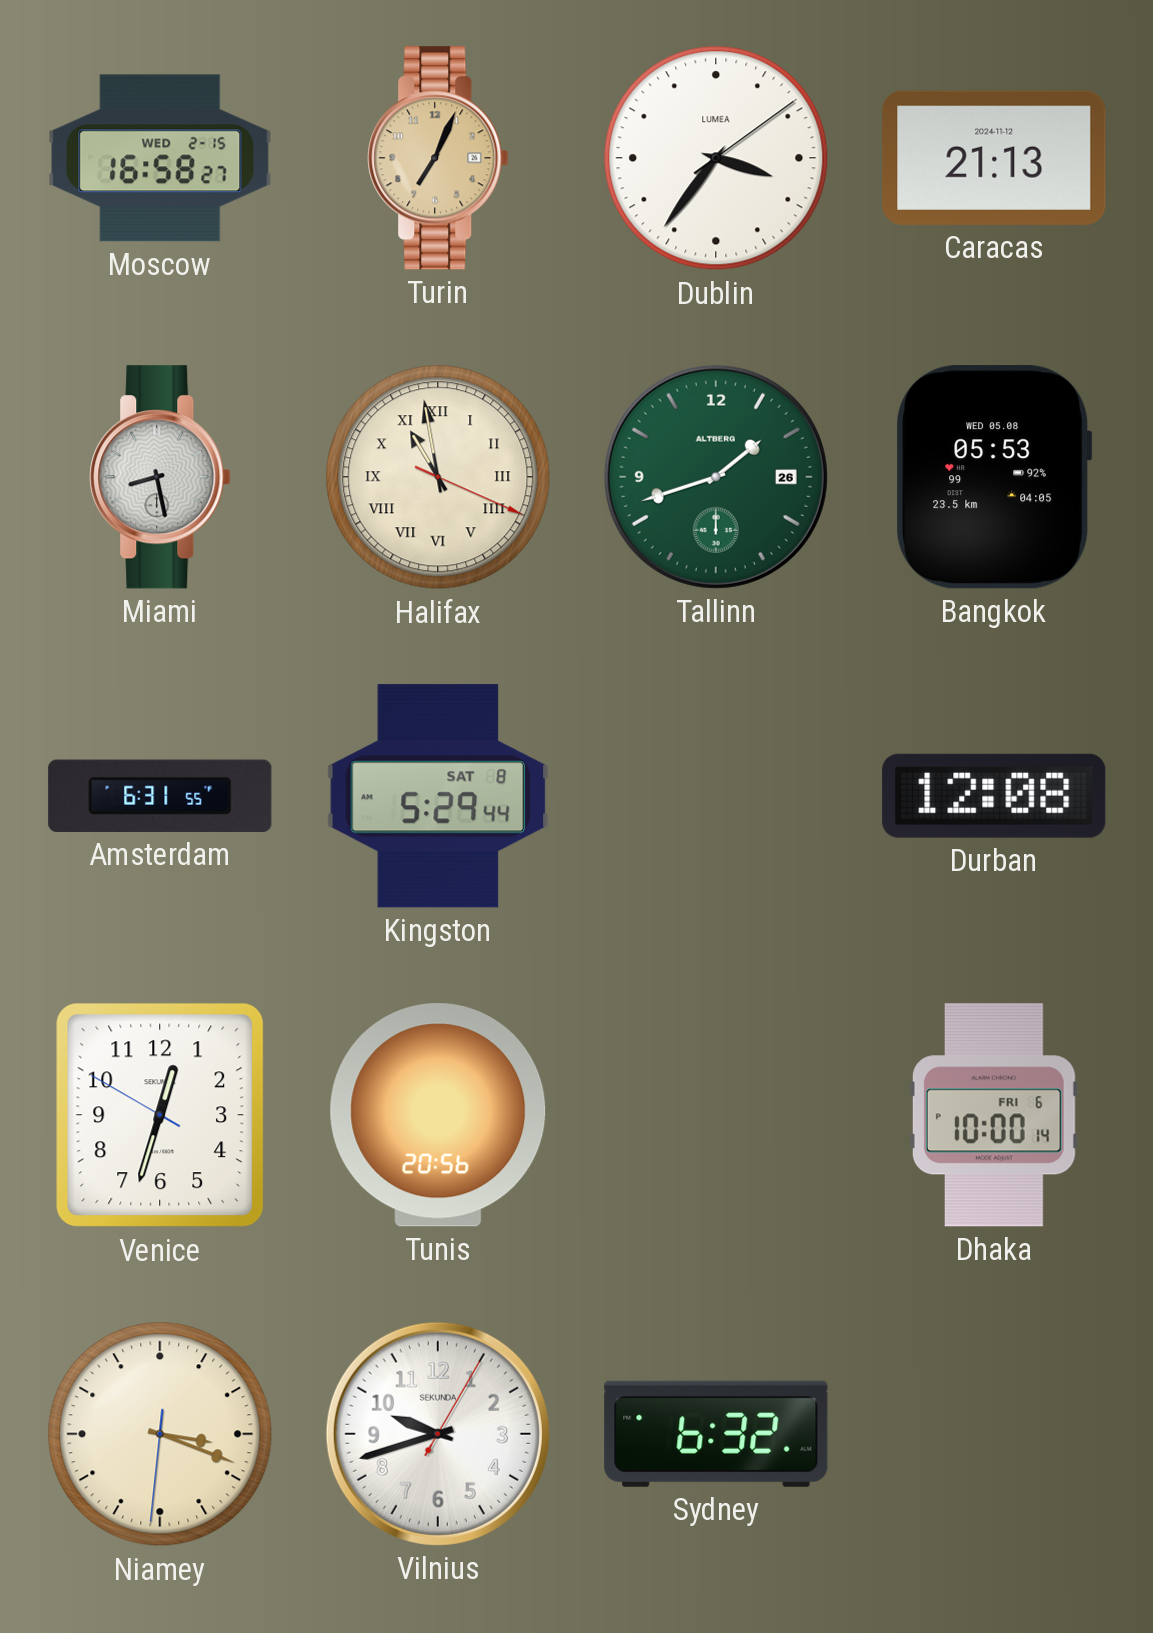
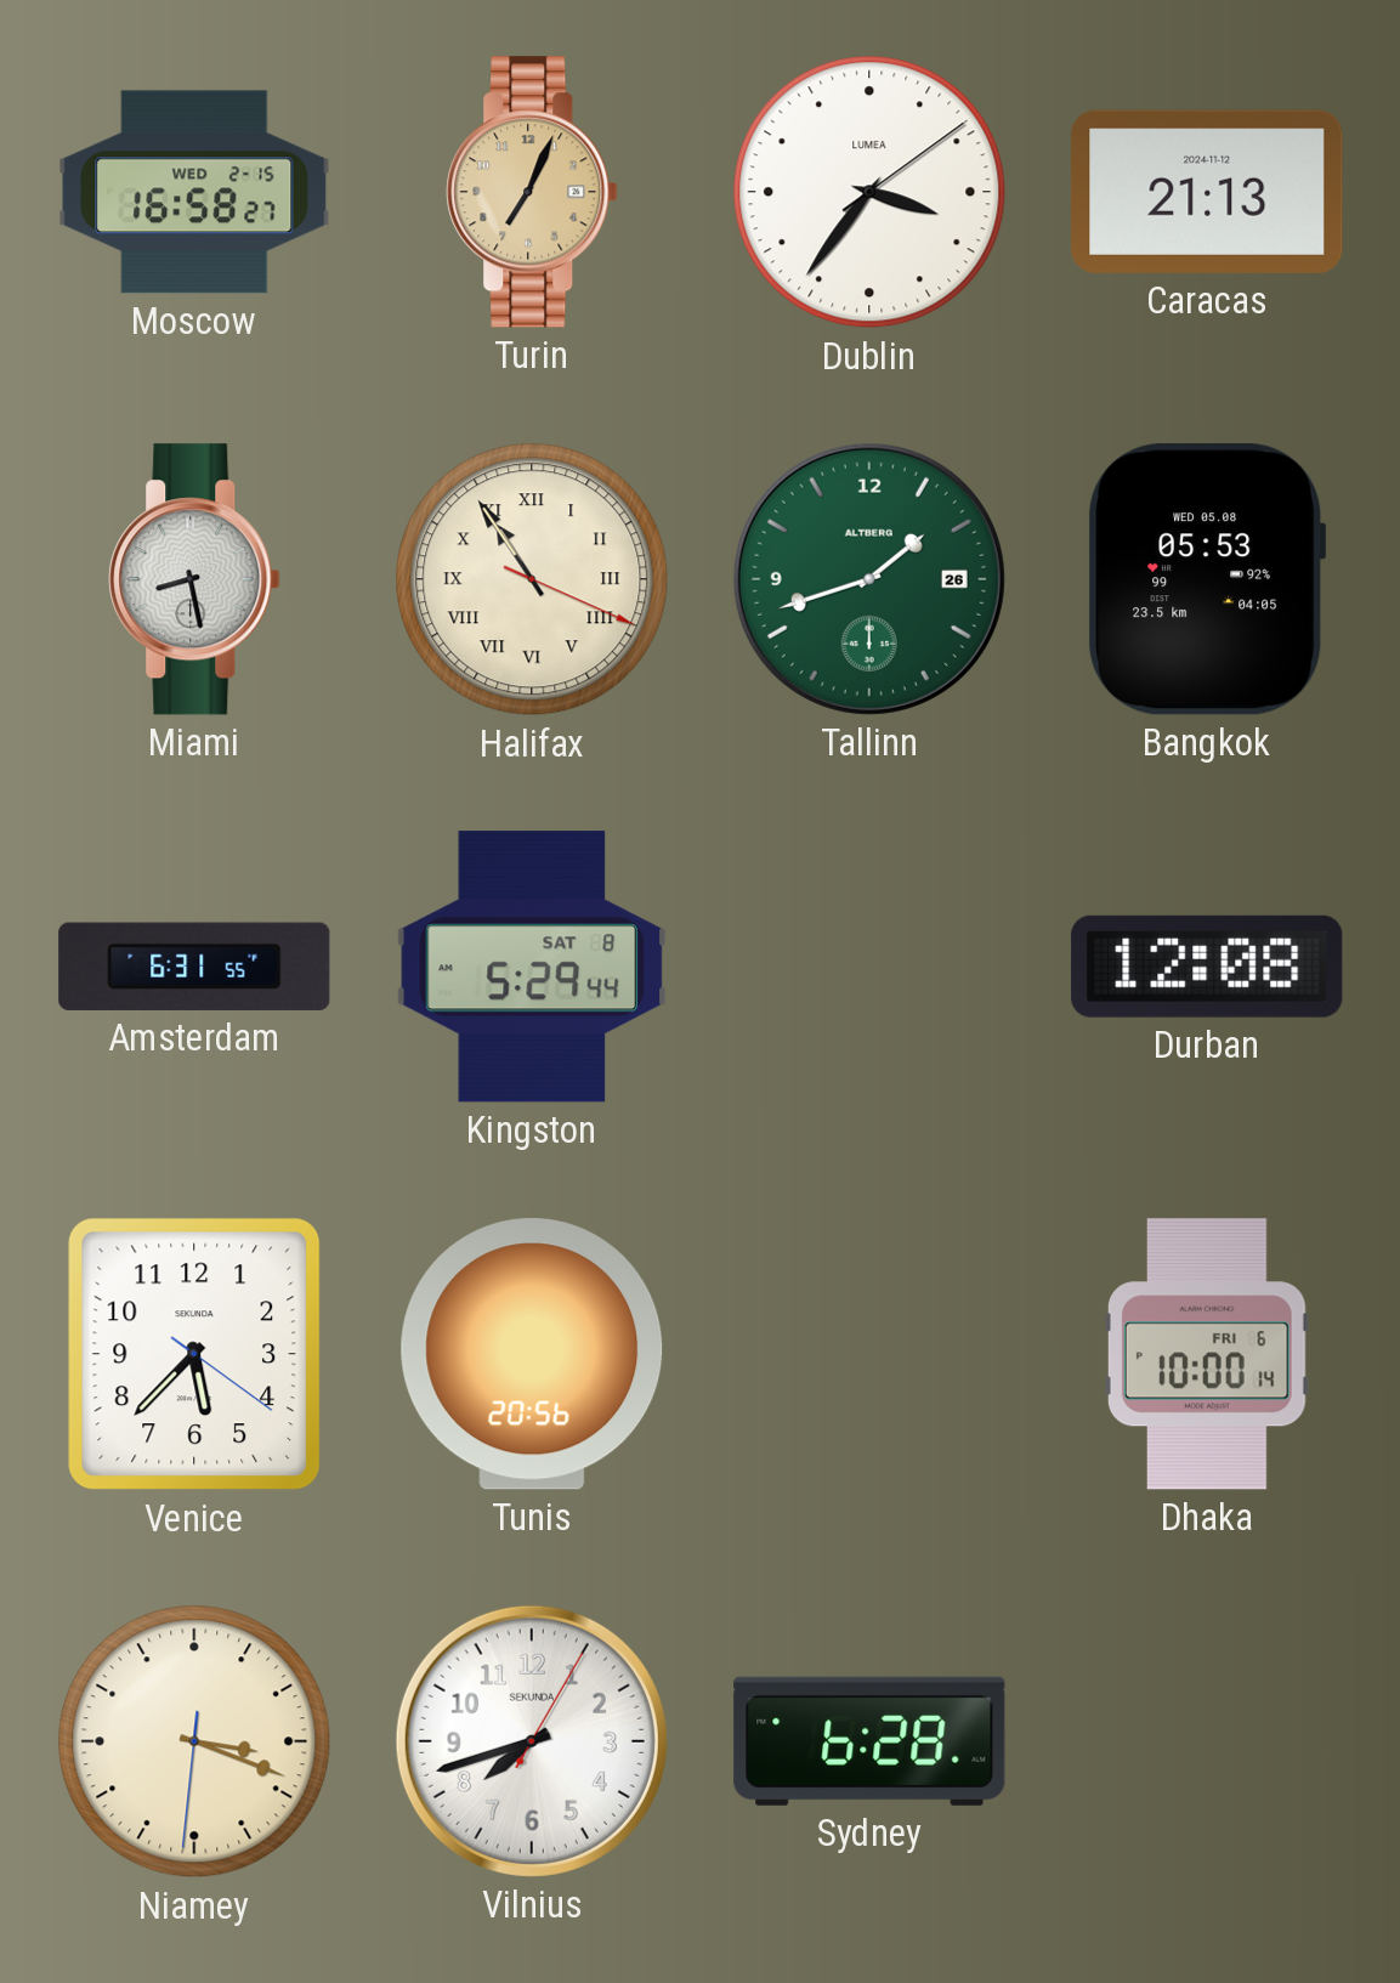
Halifax: 10:58 -> 10:54
Venice: 12:32 -> 5:37
Vilnius: 9:42 -> 7:42
Sydney: 6:32 -> 6:28
